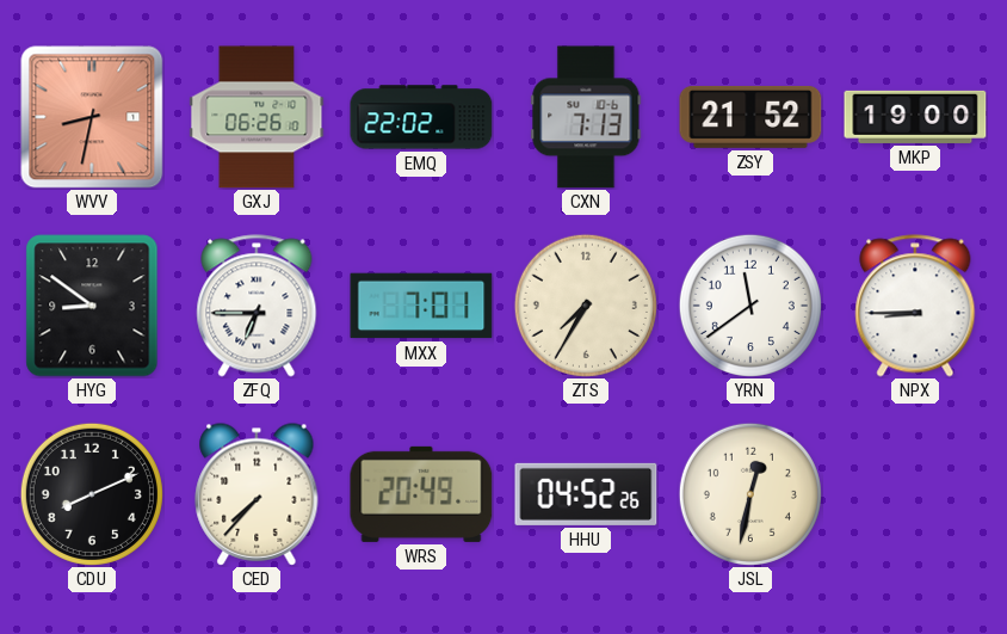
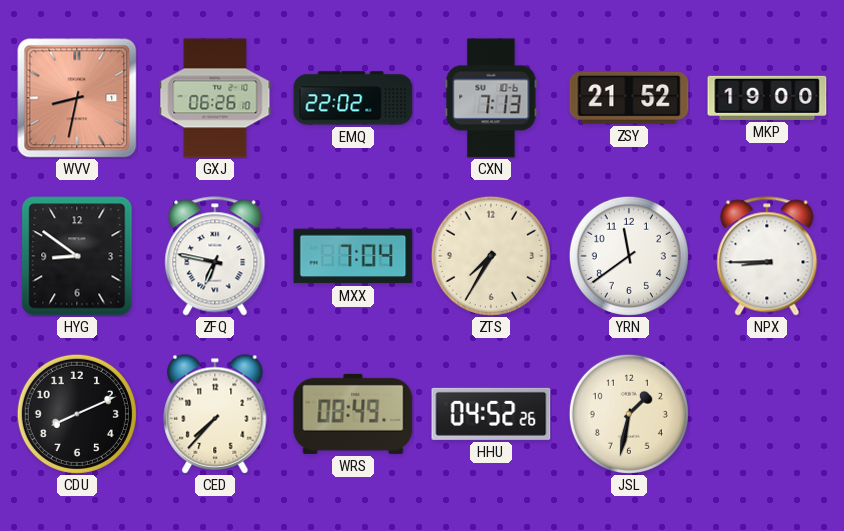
ZFQ: 6:45 -> 6:47
MXX: 7:01 -> 7:04
WRS: 20:49 -> 08:49
JSL: 12:32 -> 1:32
